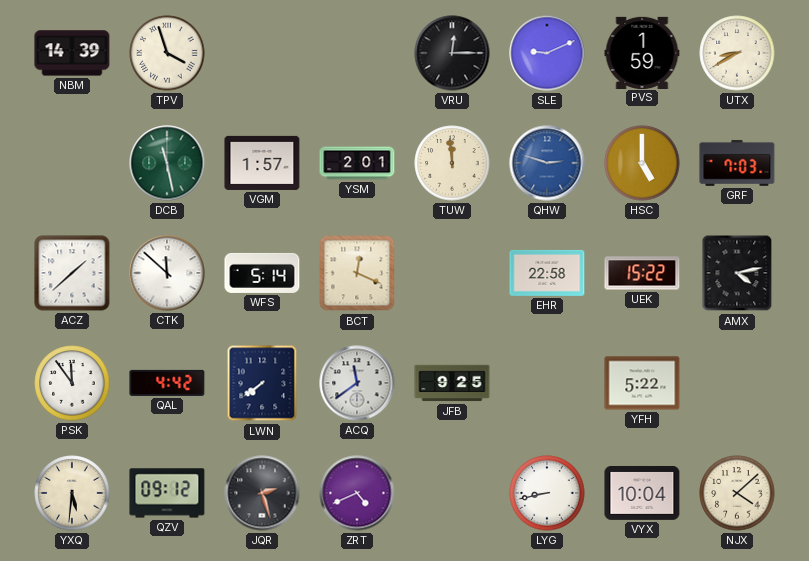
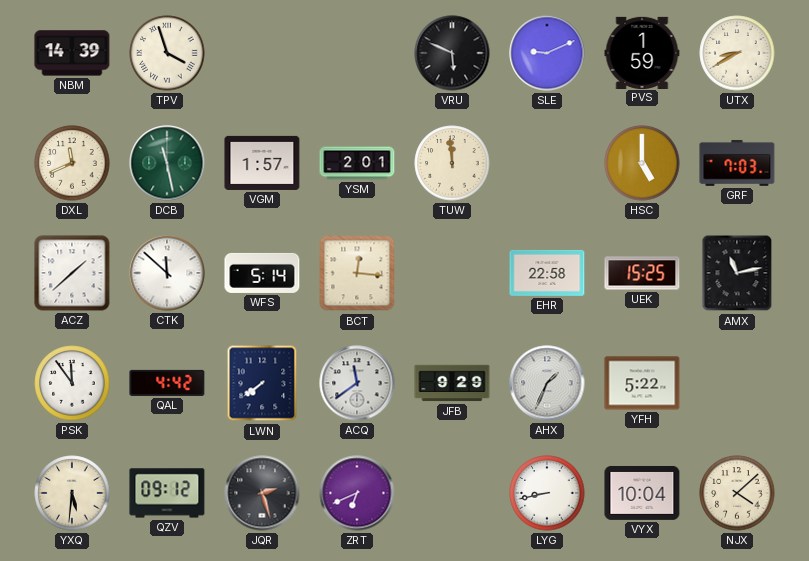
VRU: 12:15 -> 5:49
DXL: none -> 11:41
QHW: 2:48 -> none
BCT: 12:19 -> 12:16
UEK: 15:22 -> 15:25
AMX: 4:13 -> 11:13
JFB: 9:25 -> 9:29
AHX: none -> 1:34
ZRT: 4:41 -> 6:41
